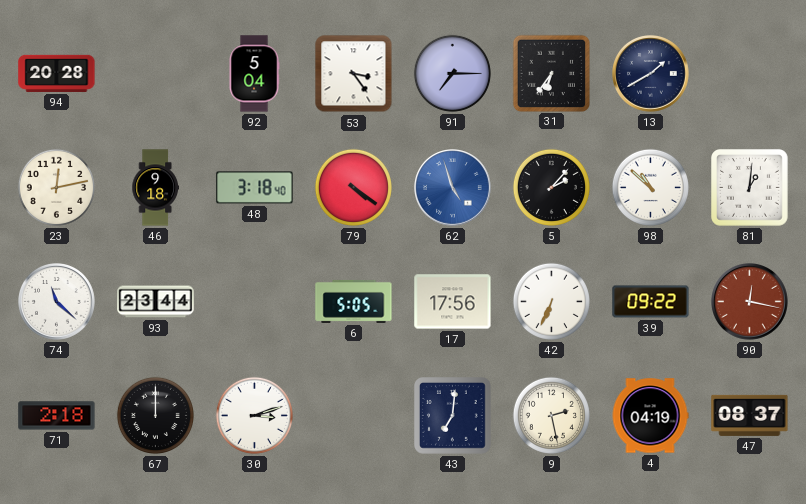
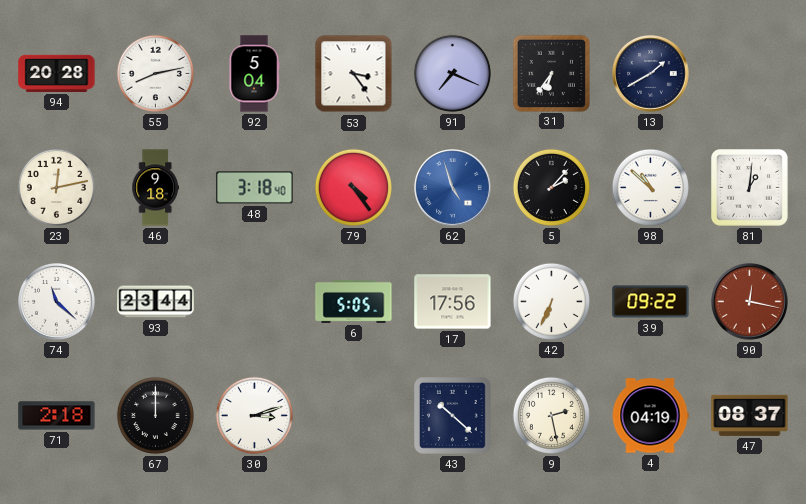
55: none -> 8:13
91: 7:15 -> 7:19
79: 4:21 -> 4:24
43: 7:01 -> 10:22
